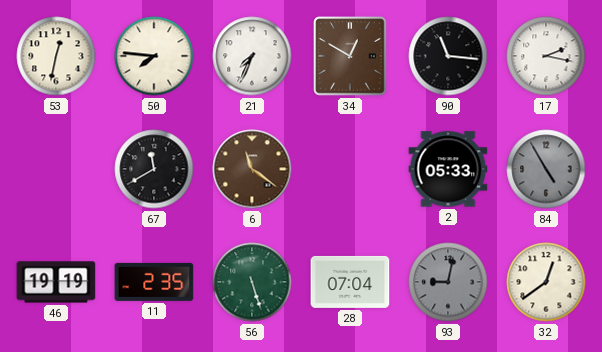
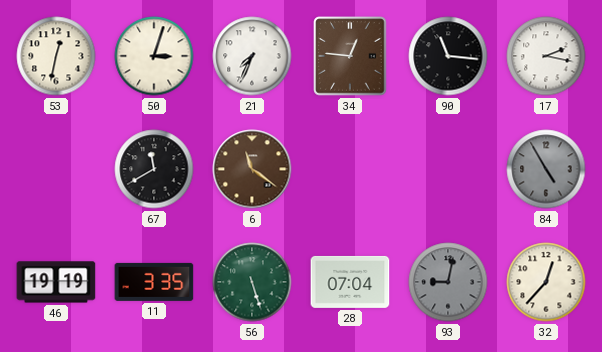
50: 7:46 -> 3:03
34: 12:50 -> 12:46
2: 05:33 -> none
11: 2:35 -> 3:35
32: 12:39 -> 12:37
